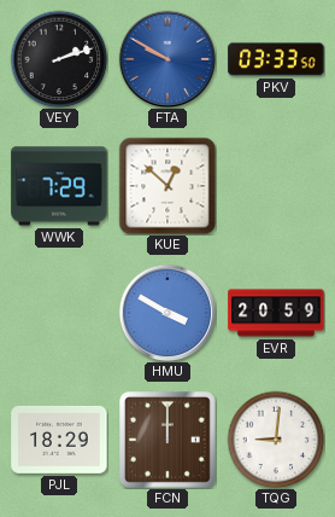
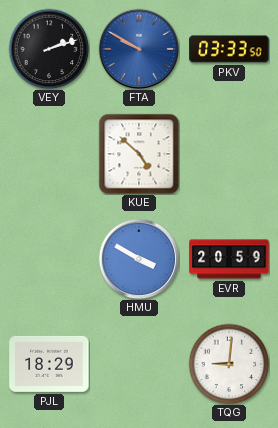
WWK: 7:29 -> none
KUE: 12:52 -> 4:52
FCN: 12:00 -> none
